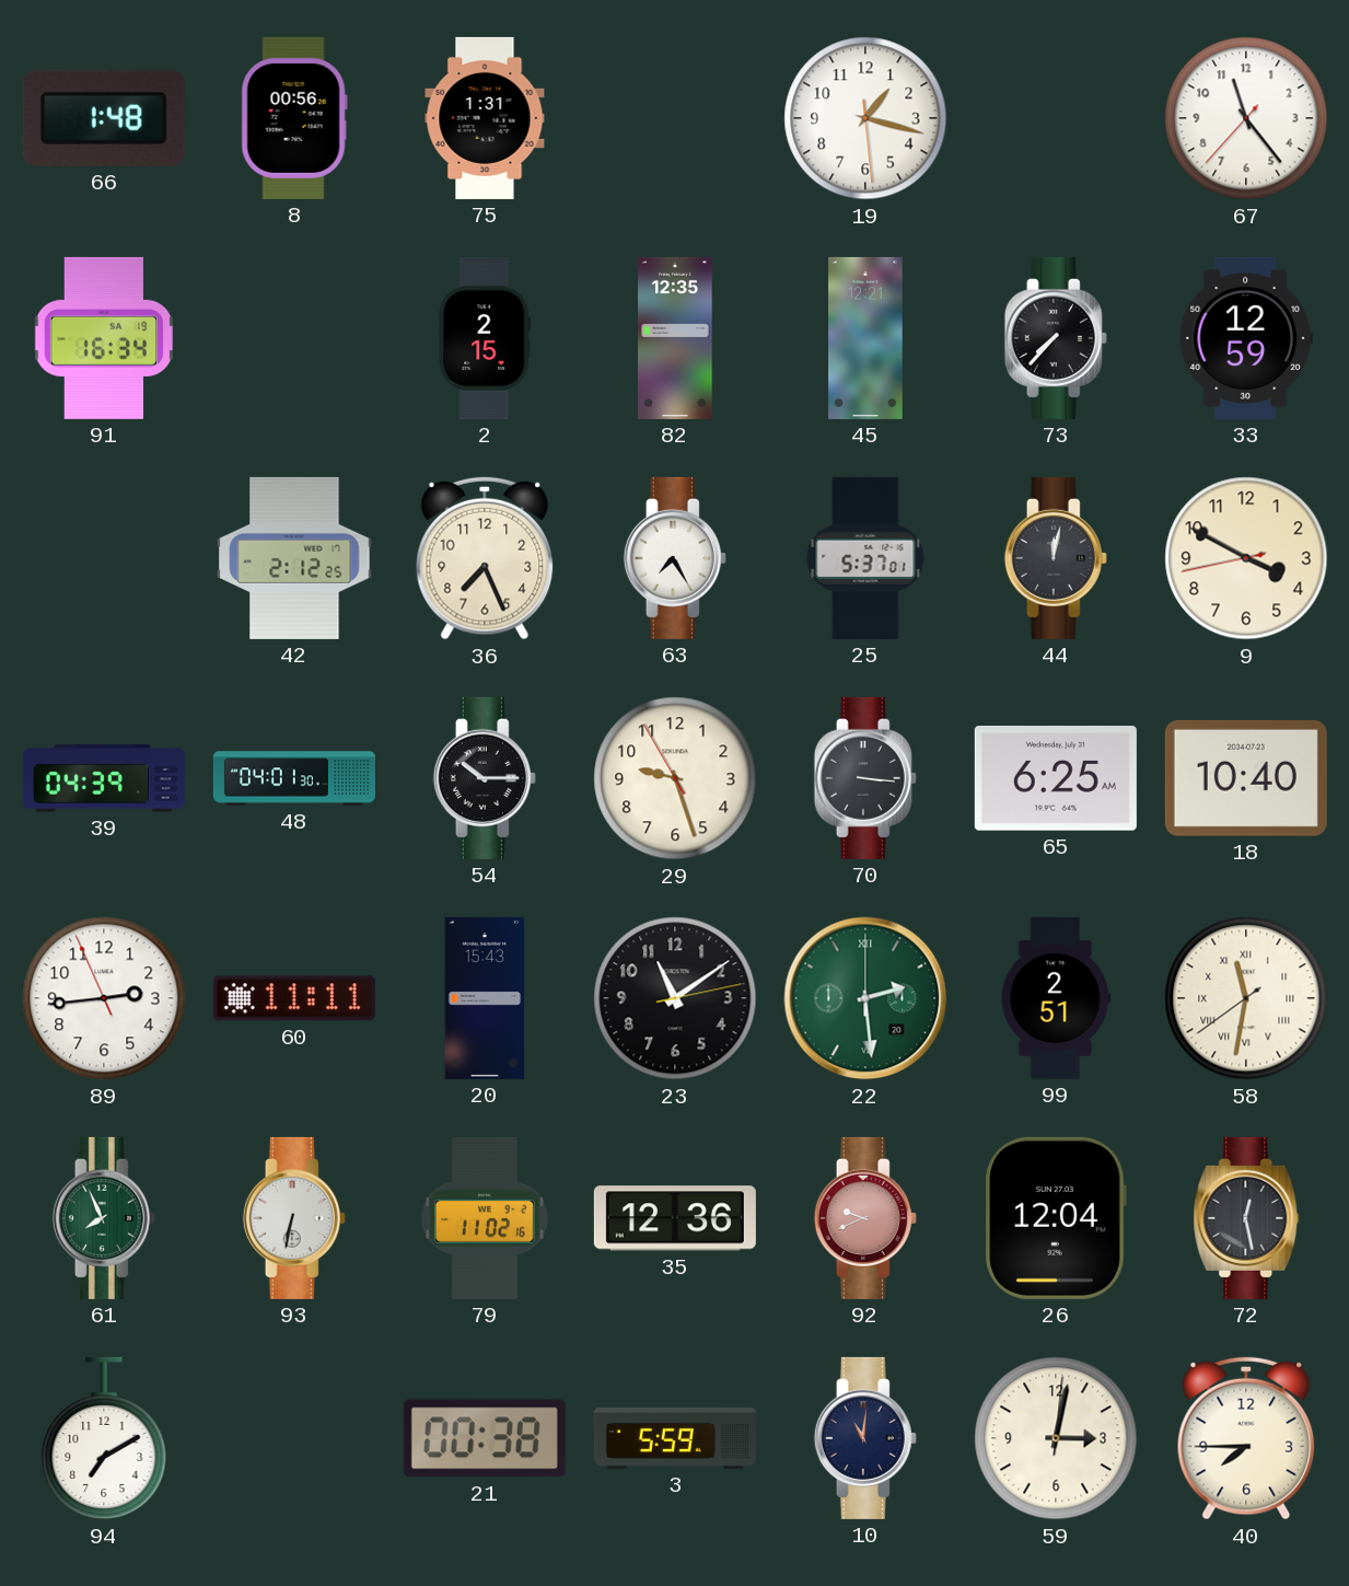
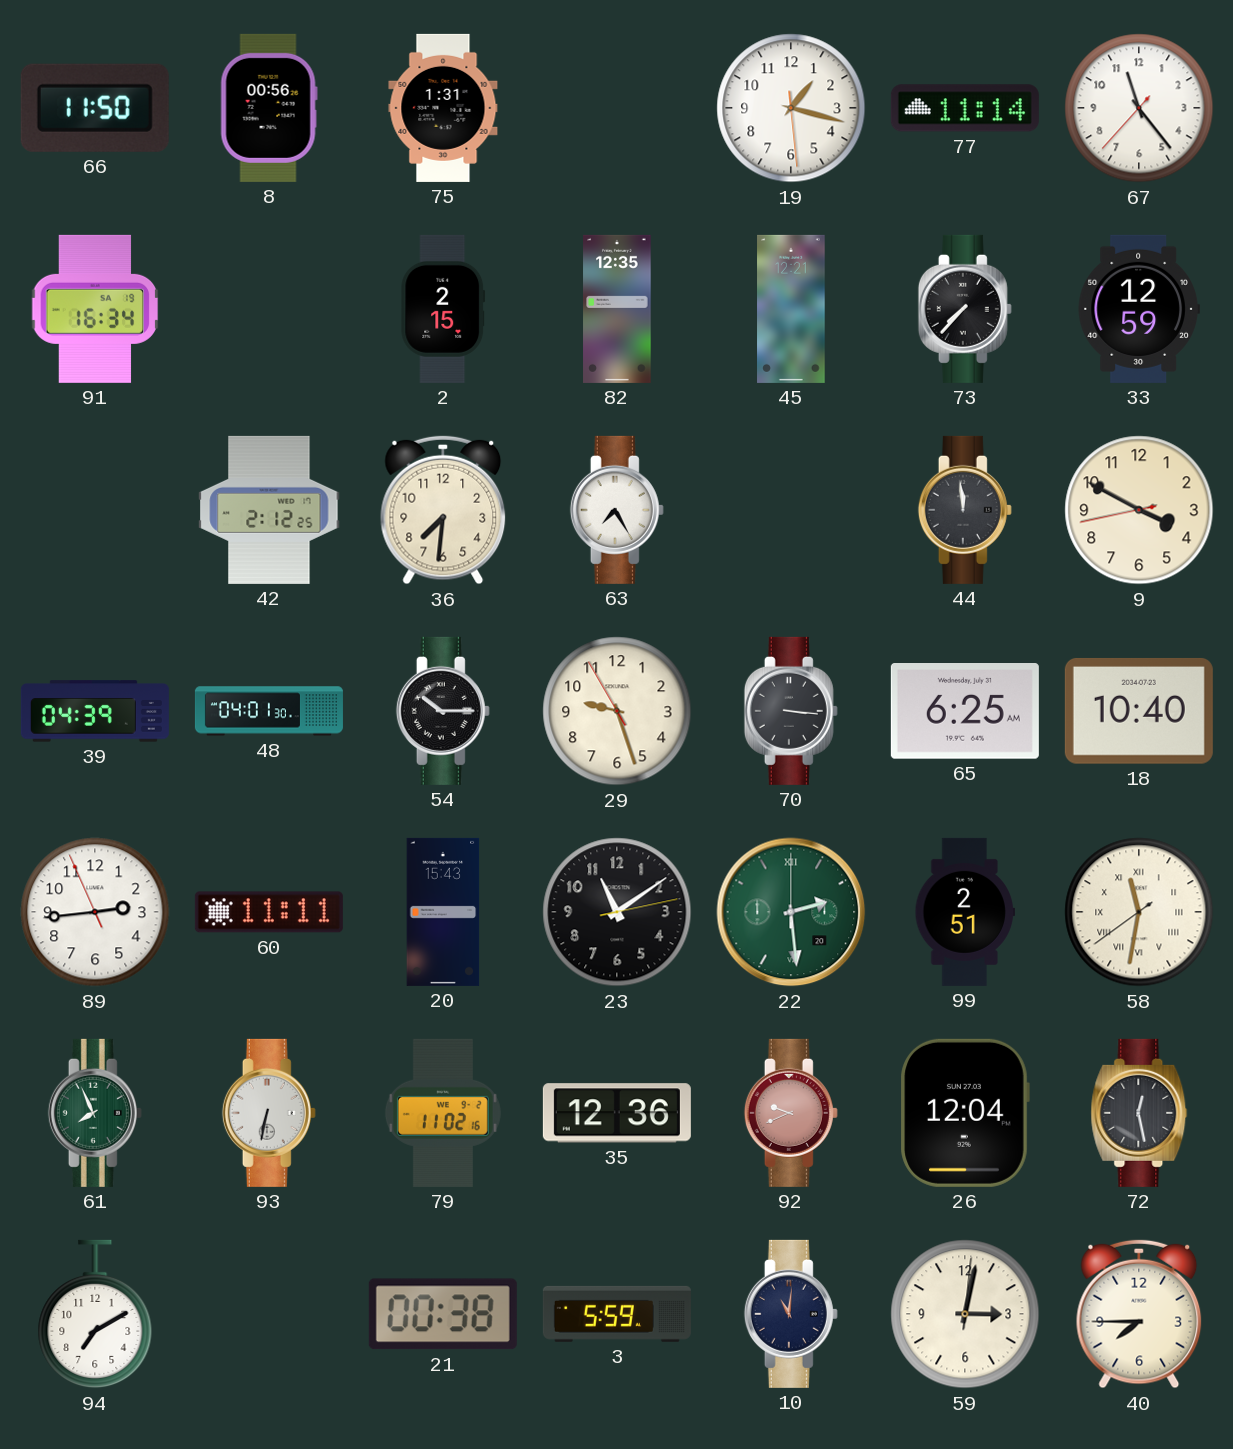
66: 1:48 -> 11:50
77: none -> 11:14
36: 7:26 -> 7:31
25: 5:37 -> none
44: 12:02 -> 11:59
